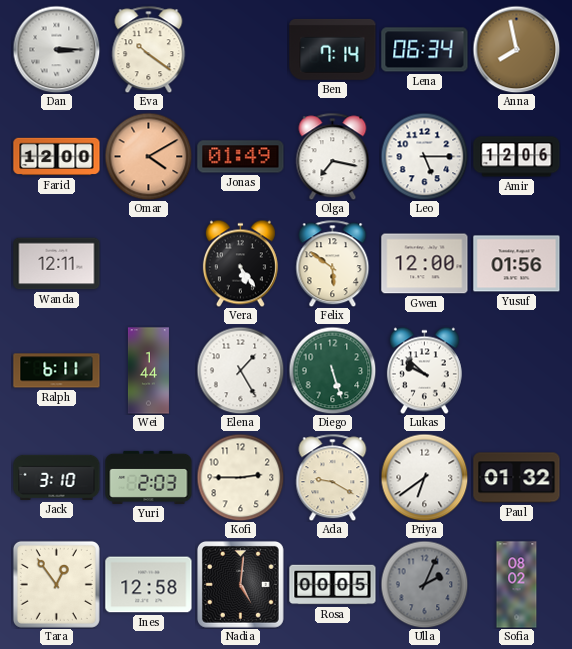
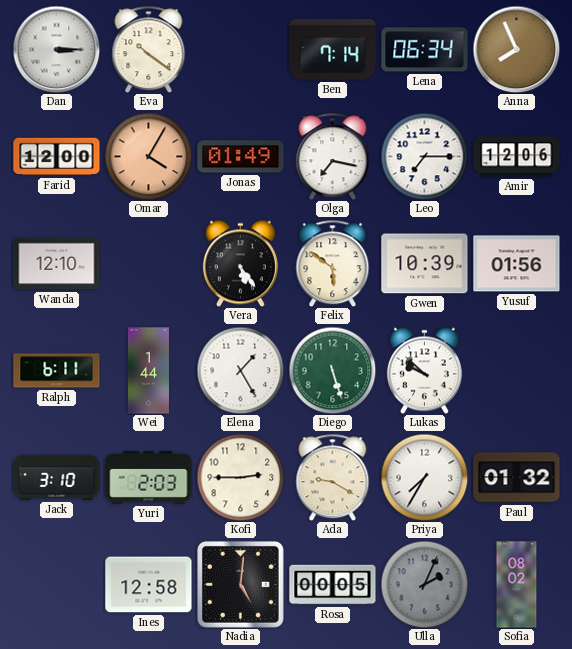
Anna: 7:58 -> 7:56
Omar: 4:10 -> 4:05
Leo: 5:15 -> 7:15
Wanda: 12:11 -> 12:10
Gwen: 12:00 -> 10:39
Priya: 6:39 -> 7:35
Tara: 12:54 -> none
